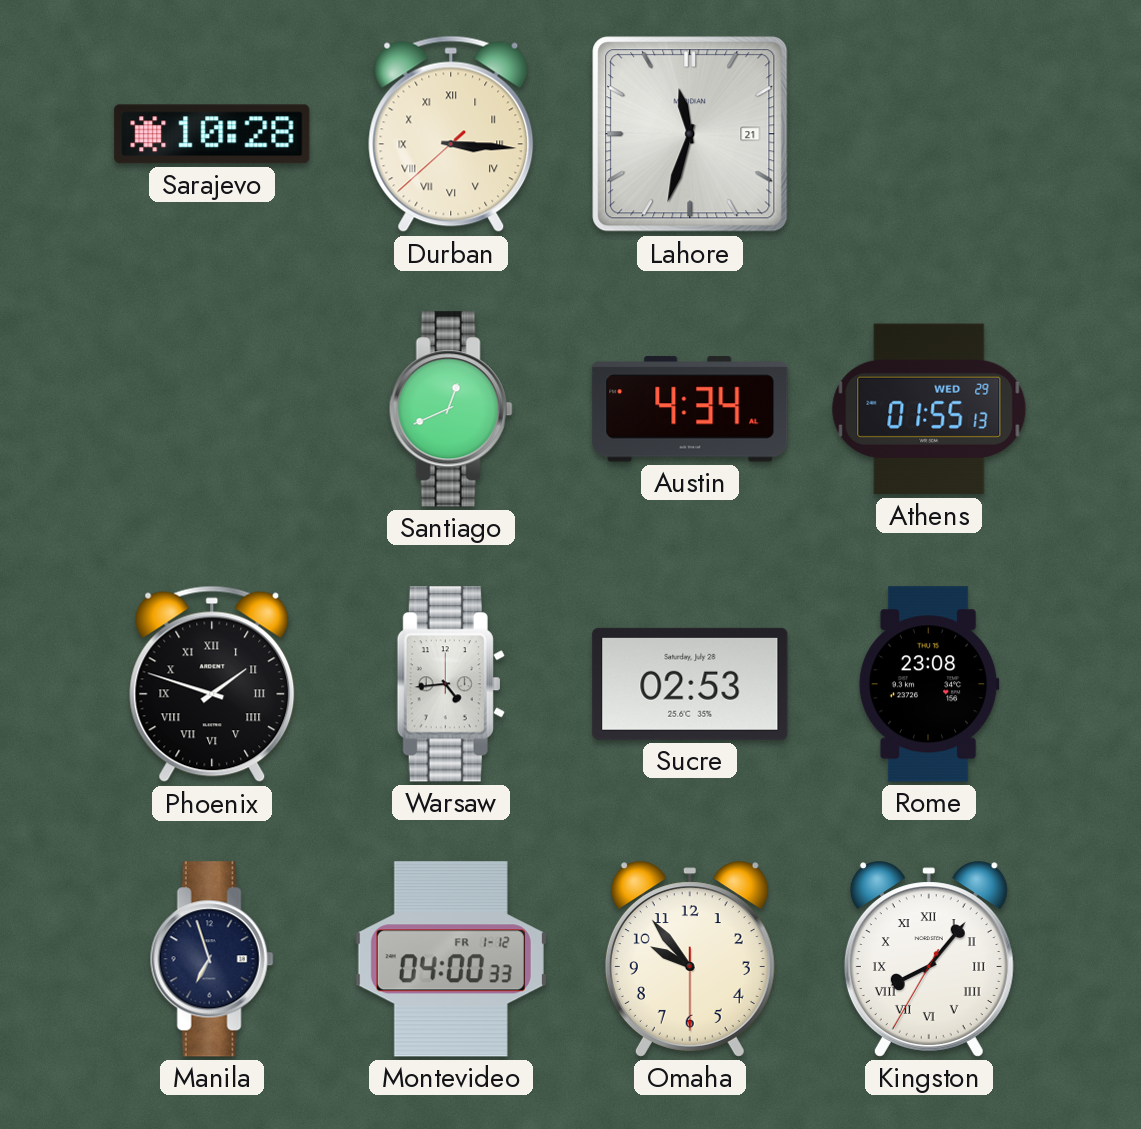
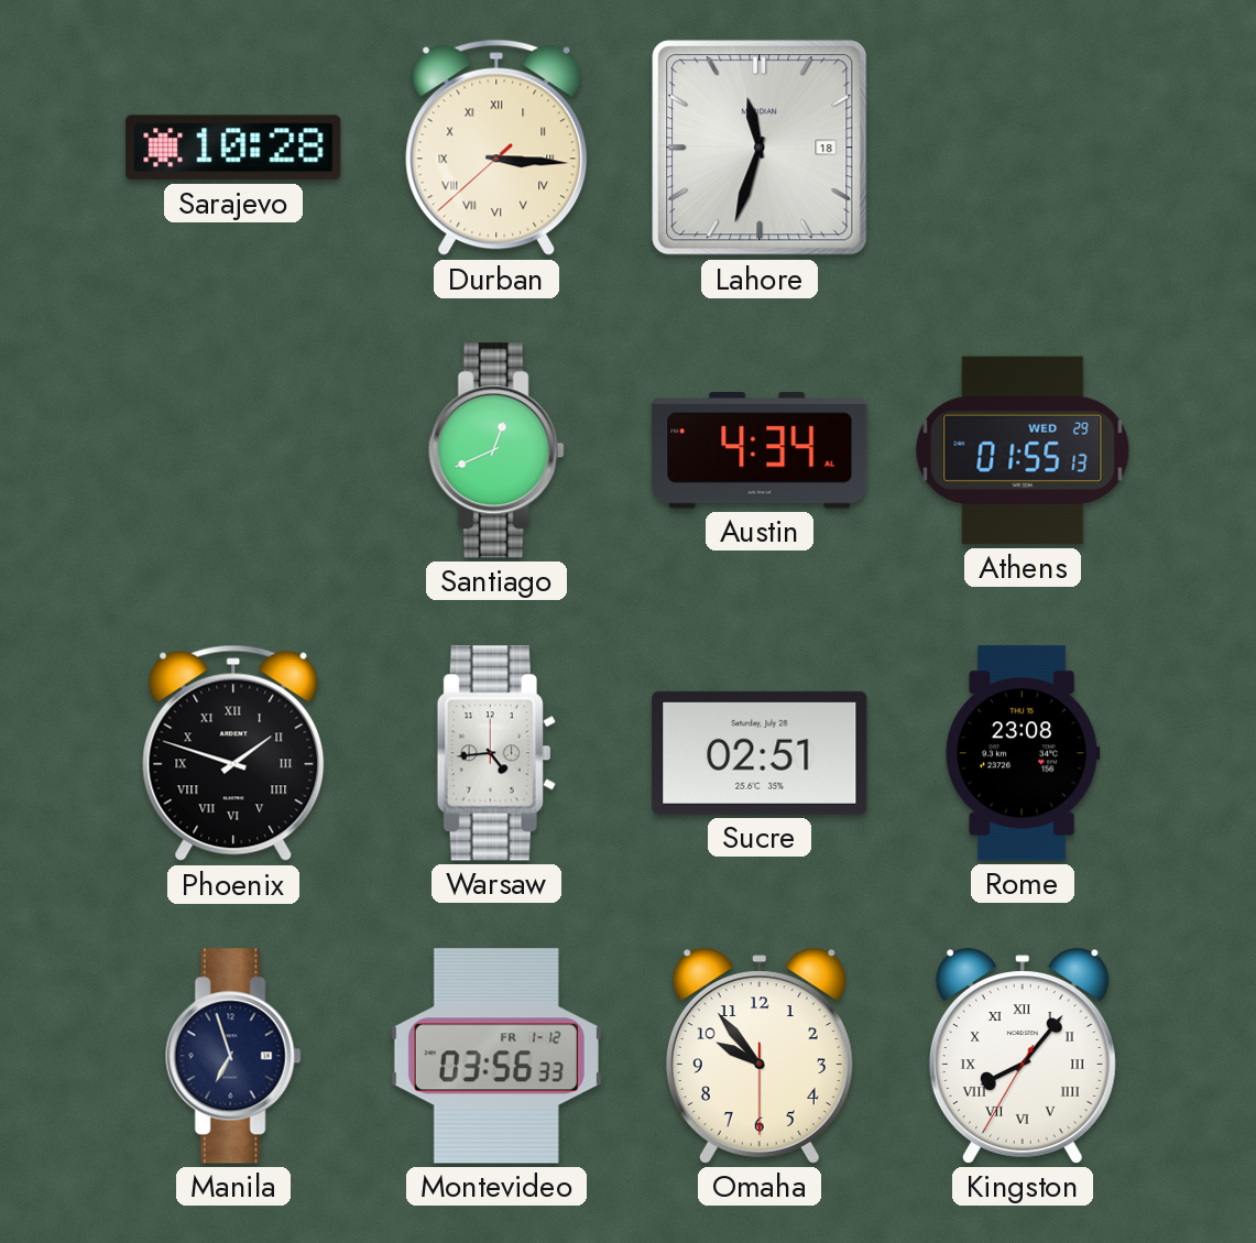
Lahore date: 21 -> 18
Sucre: 02:53 -> 02:51
Montevideo: 04:00 -> 03:56
